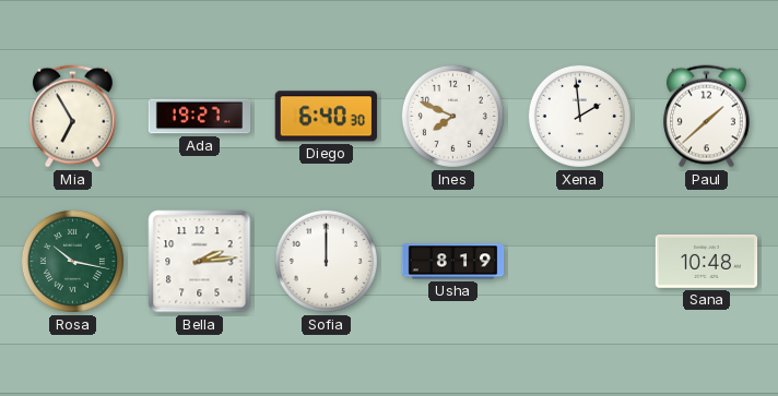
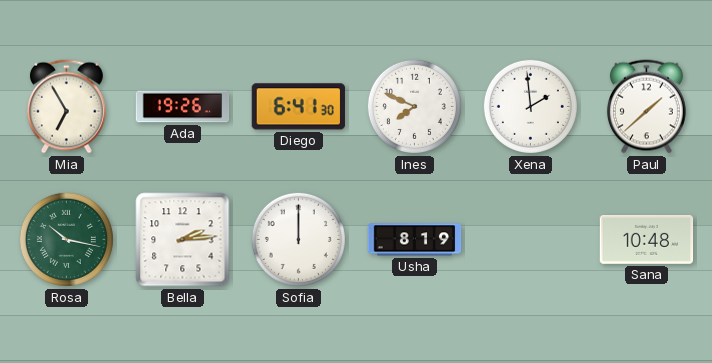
Ada: 19:27 -> 19:26
Diego: 6:40 -> 6:41
